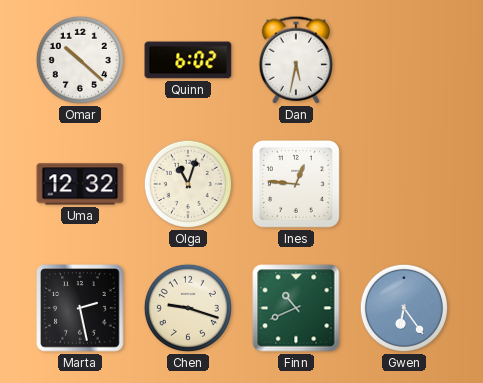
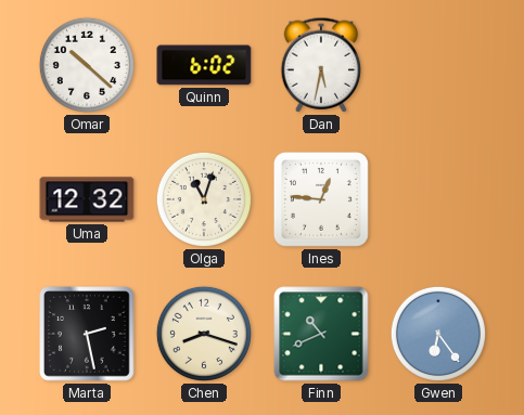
Chen: 9:18 -> 8:18
